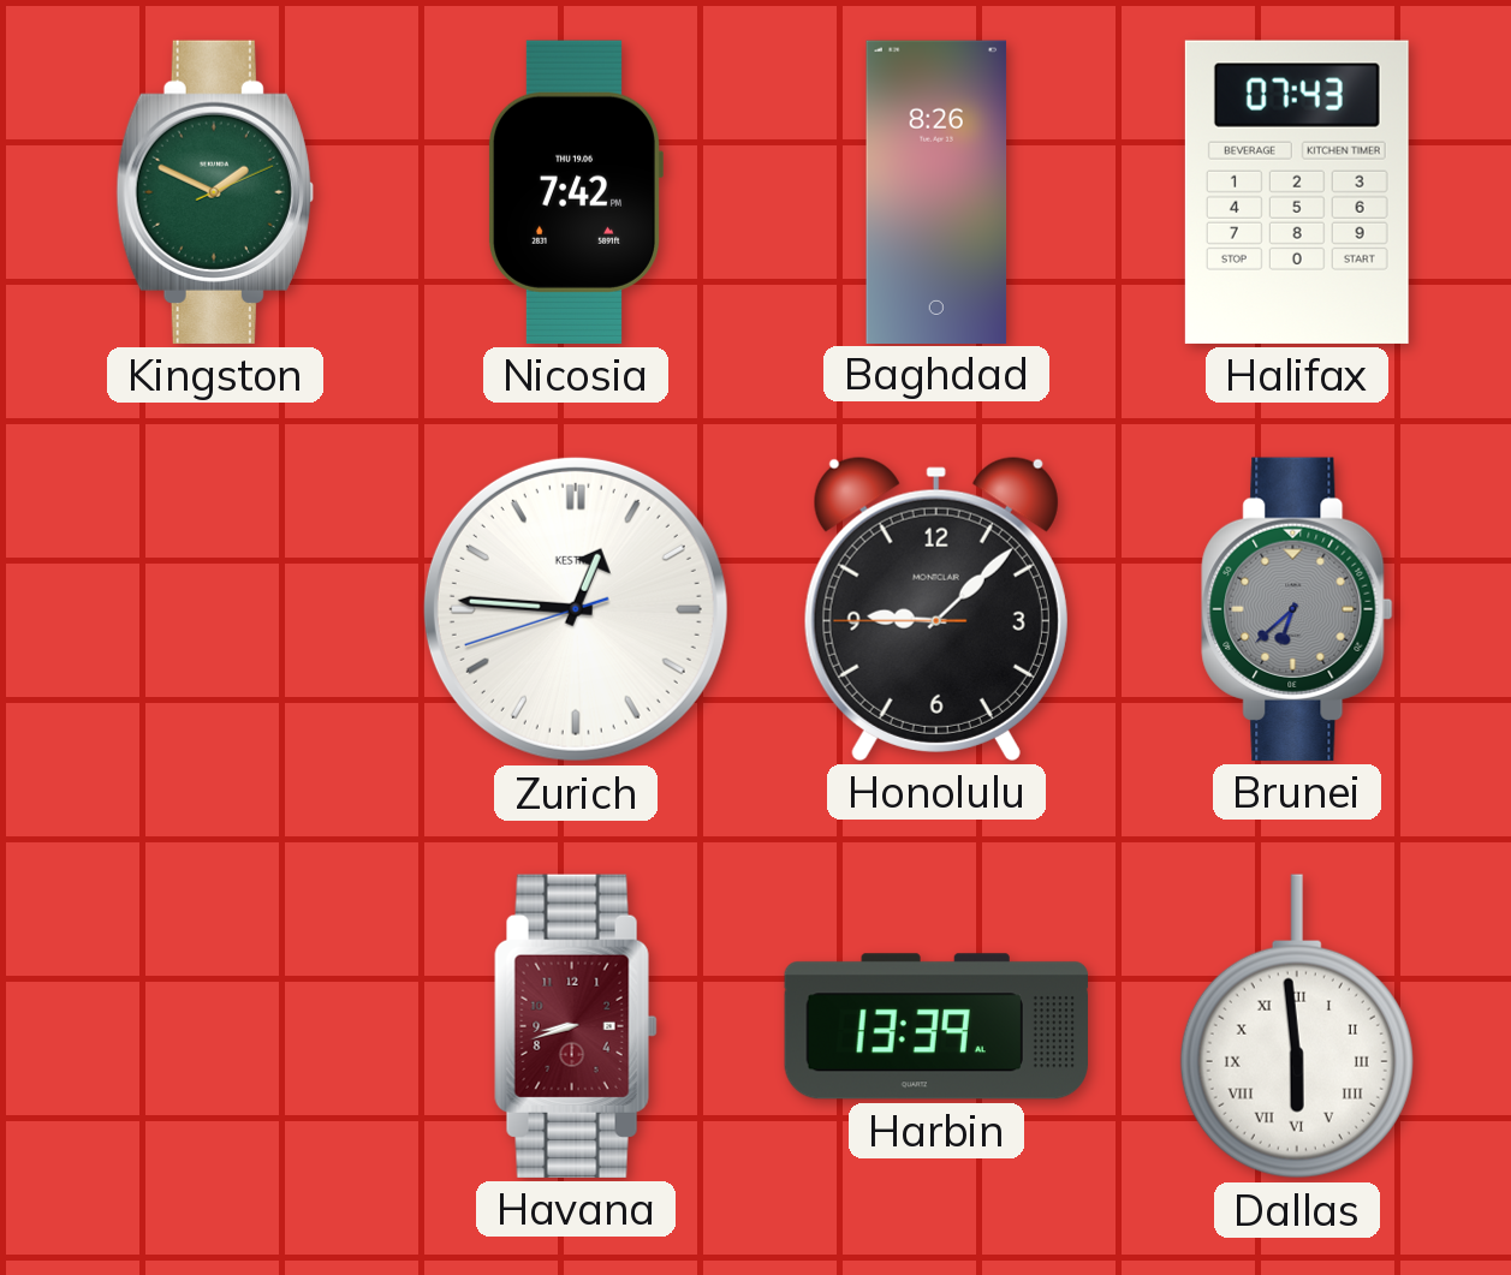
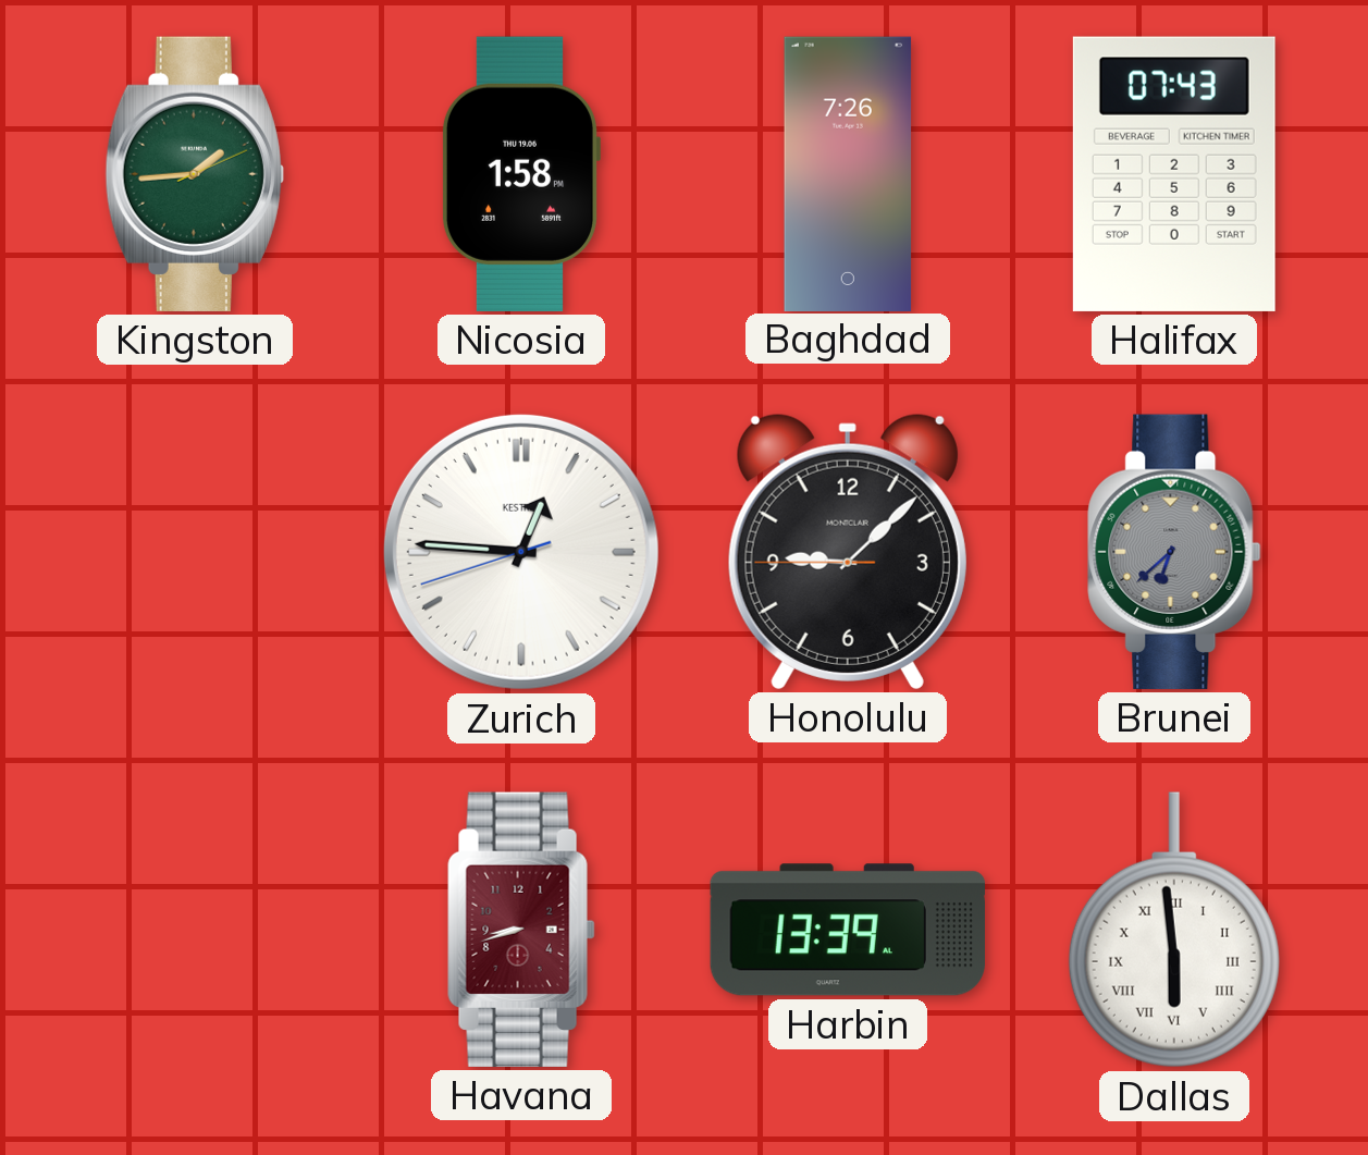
Kingston: 1:49 -> 1:44
Nicosia: 7:42 -> 1:58
Baghdad: 8:26 -> 7:26
